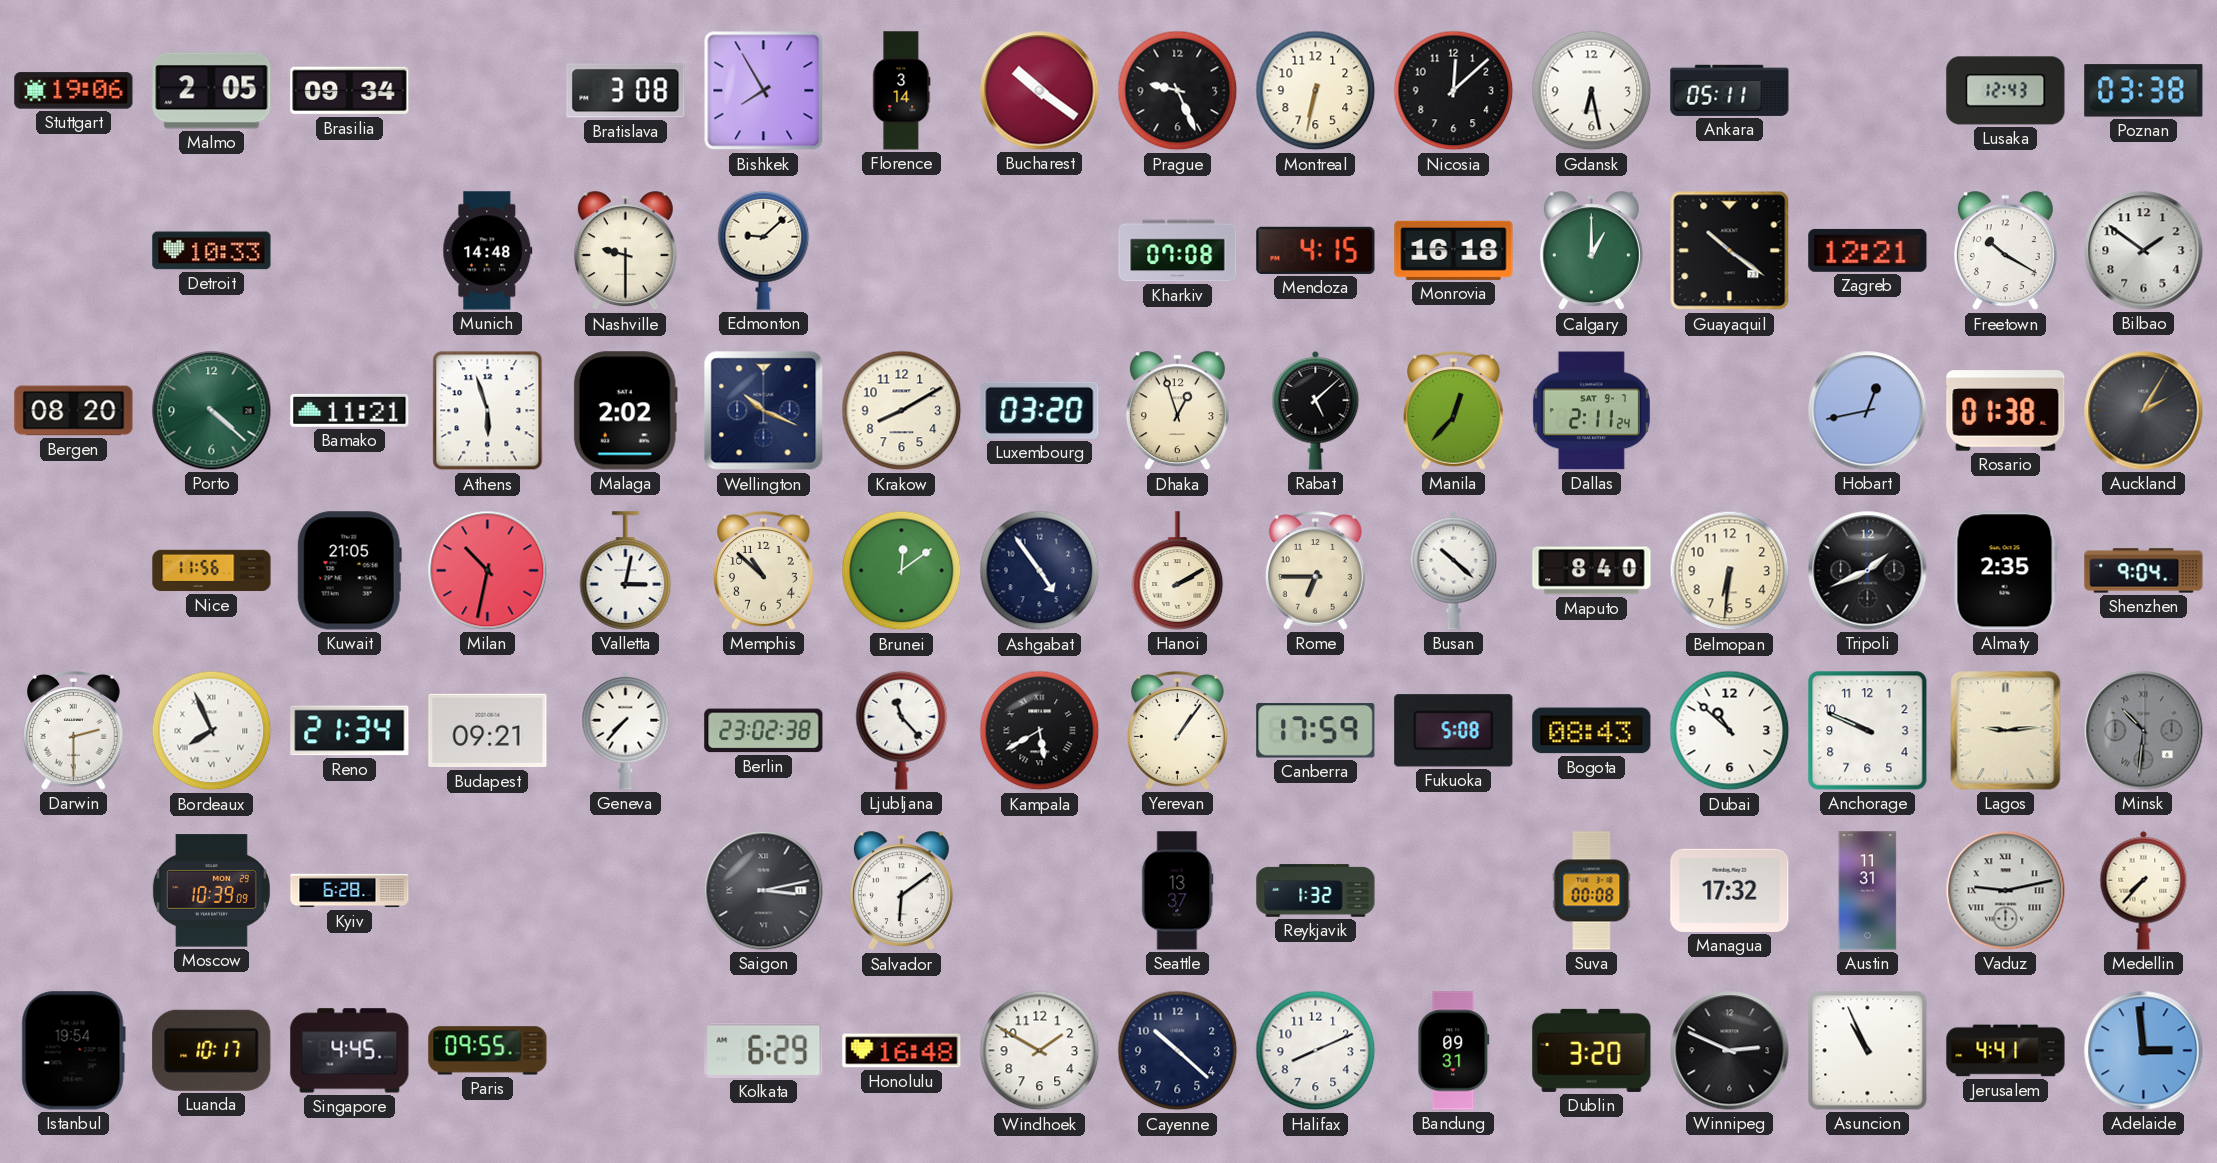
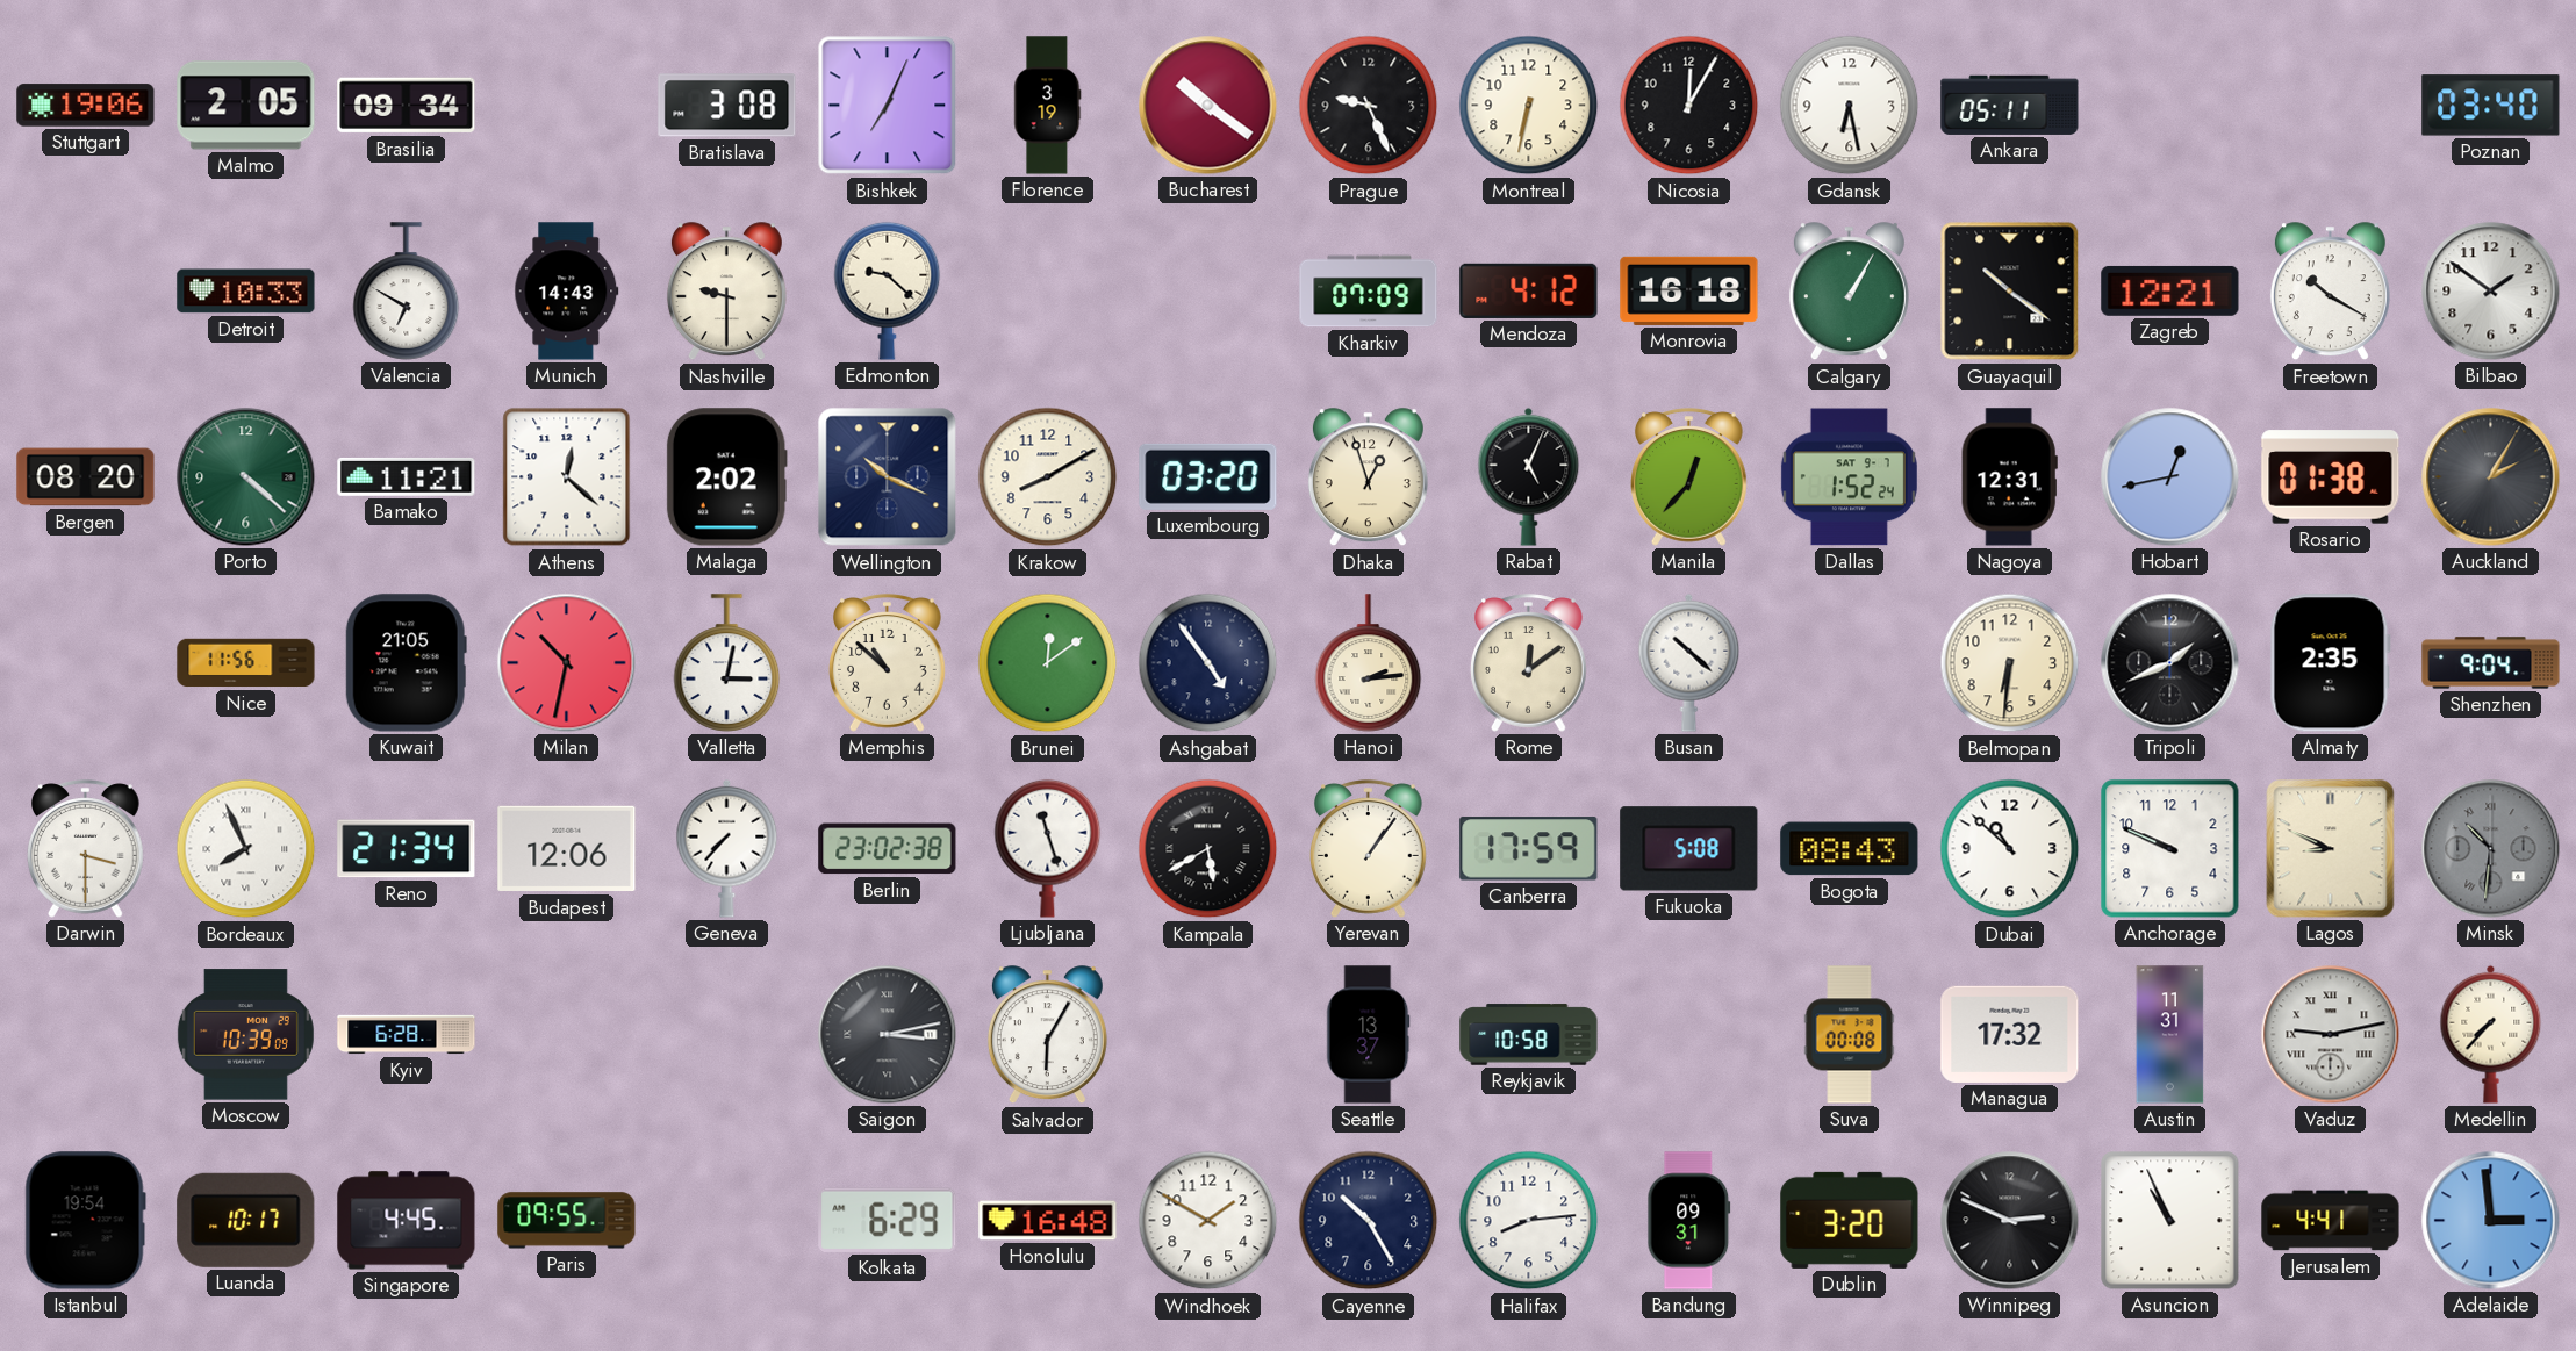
Bishkek: 7:55 -> 7:04
Florence: 3:14 -> 3:19
Nicosia: 12:08 -> 12:05
Lusaka: 12:43 -> none
Poznan: 03:38 -> 03:40
Valencia: none -> 6:50
Munich: 14:48 -> 14:43
Edmonton: 9:08 -> 9:22
Kharkiv: 07:08 -> 07:09
Mendoza: 4:15 -> 4:12
Calgary: 1:00 -> 1:05
Athens: 5:57 -> 12:22
Rabat: 5:08 -> 5:04
Dallas: 2:11 -> 1:52
Nagoya: none -> 12:31
Hanoi: 2:10 -> 2:14
Rome: 6:45 -> 12:09
Maputo: 8:40 -> none
Darwin: 2:30 -> 3:30
Budapest: 09:21 -> 12:06
Ljubljana: 11:23 -> 11:27
Lagos: 9:14 -> 8:49
Salvador: 6:09 -> 6:05
Reykjavik: 1:32 -> 10:58
Cayenne: 10:22 -> 10:25
Halifax: 8:11 -> 8:14
